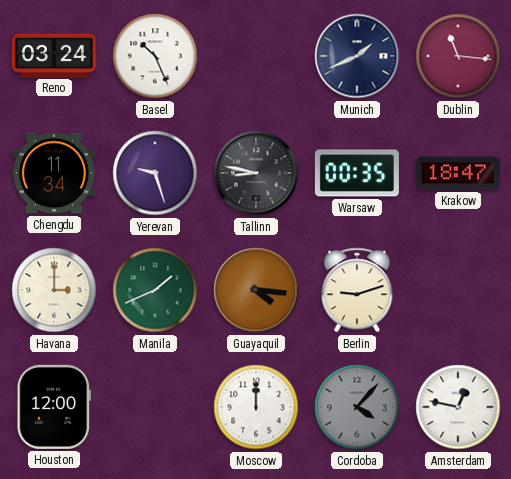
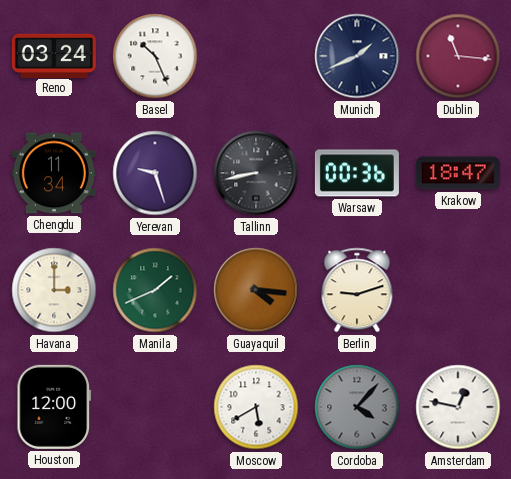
Tallinn: 8:47 -> 8:43
Warsaw: 00:35 -> 00:36
Moscow: 12:00 -> 5:40
